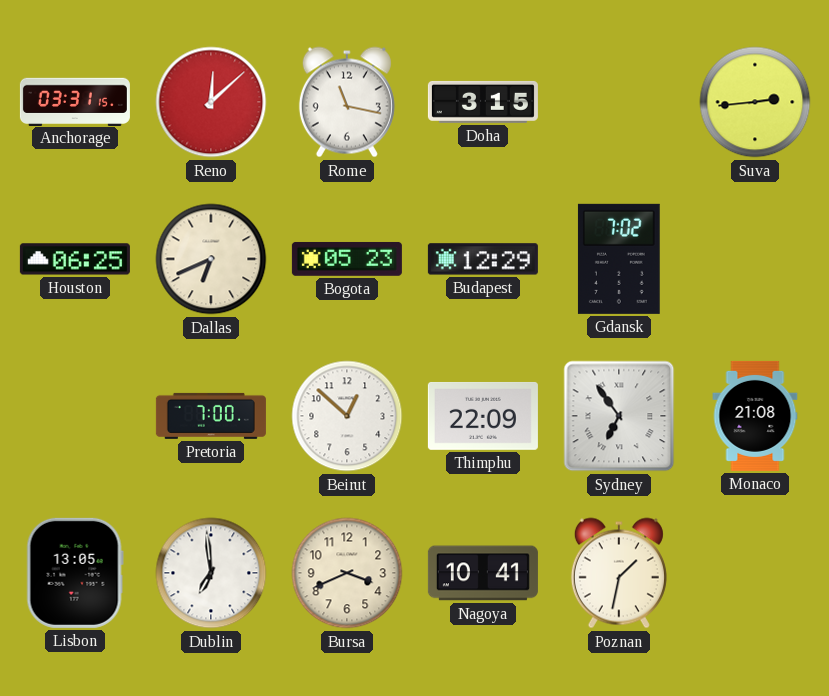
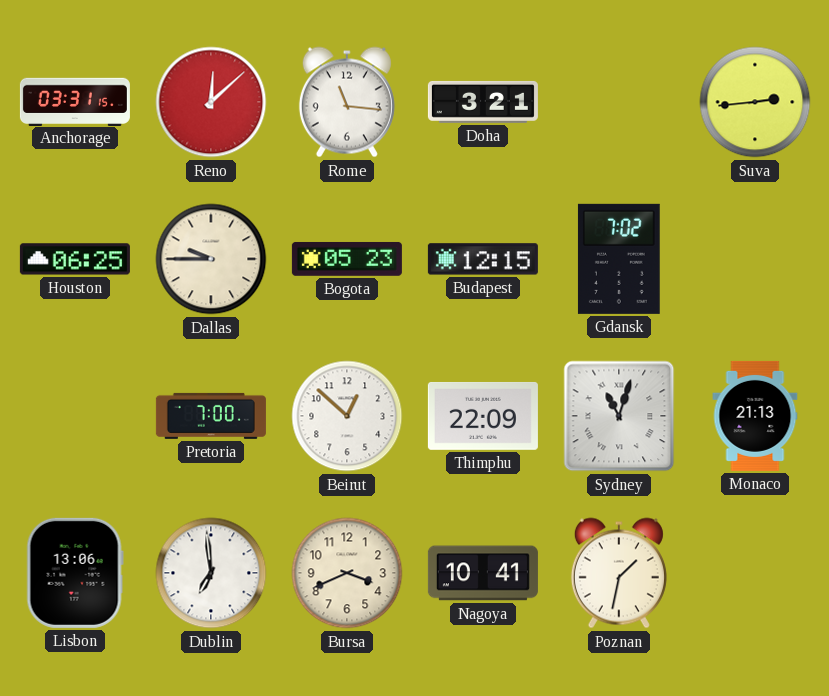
Rome: 11:17 -> 11:16
Doha: 3:15 -> 3:21
Dallas: 6:41 -> 9:45
Budapest: 12:29 -> 12:15
Sydney: 6:54 -> 11:03
Monaco: 21:08 -> 21:13
Lisbon: 13:05 -> 13:06
